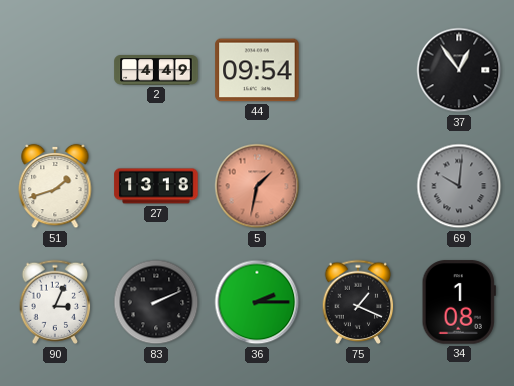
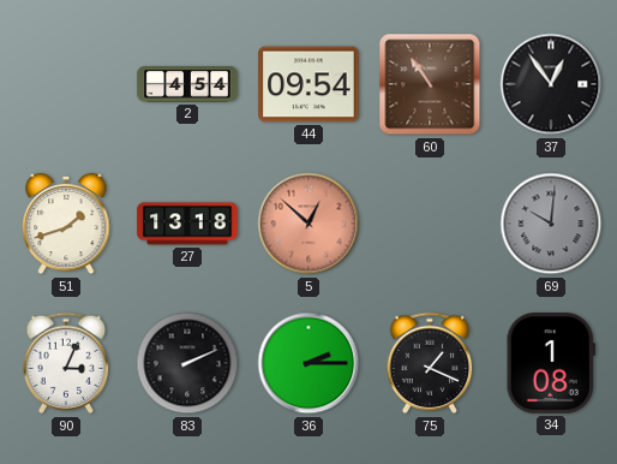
2: 4:49 -> 4:54
60: none -> 10:54
5: 1:32 -> 12:52
